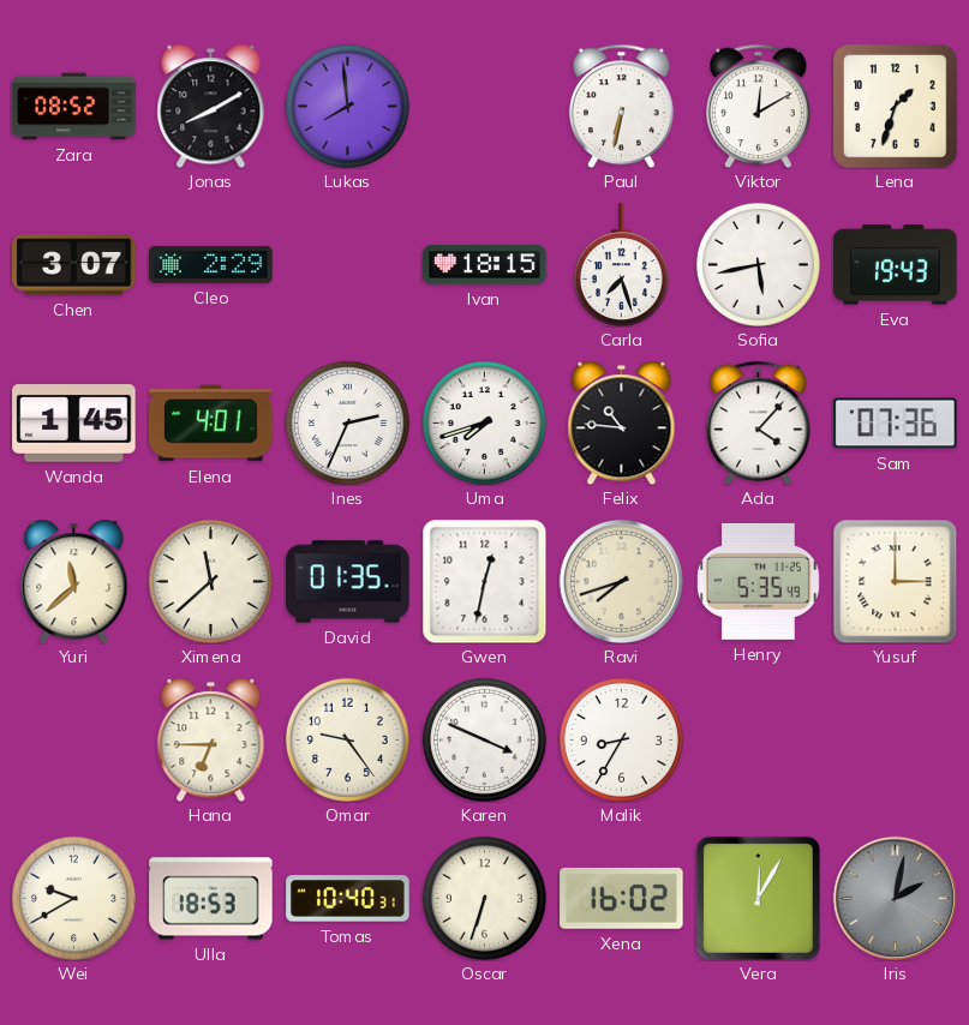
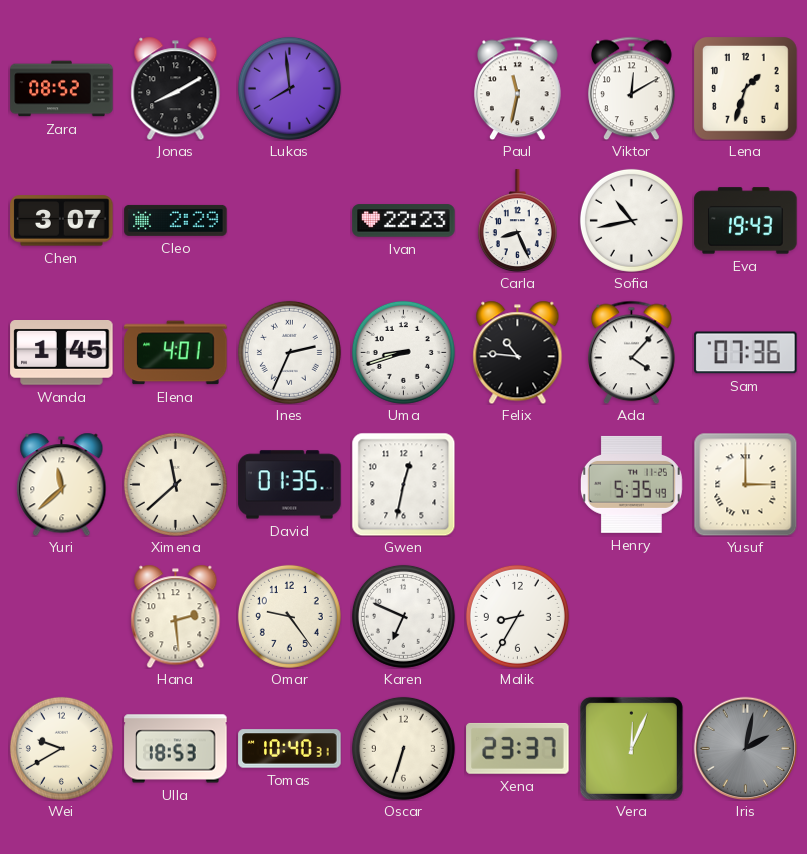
Paul: 6:32 -> 11:32
Ivan: 18:15 -> 22:23
Carla: 7:27 -> 8:26
Sofia: 5:43 -> 10:43
Uma: 7:42 -> 8:42
Ravi: 7:42 -> none
Hana: 6:45 -> 2:29
Karen: 3:49 -> 6:49
Xena: 16:02 -> 23:37
Vera: 12:05 -> 12:04
